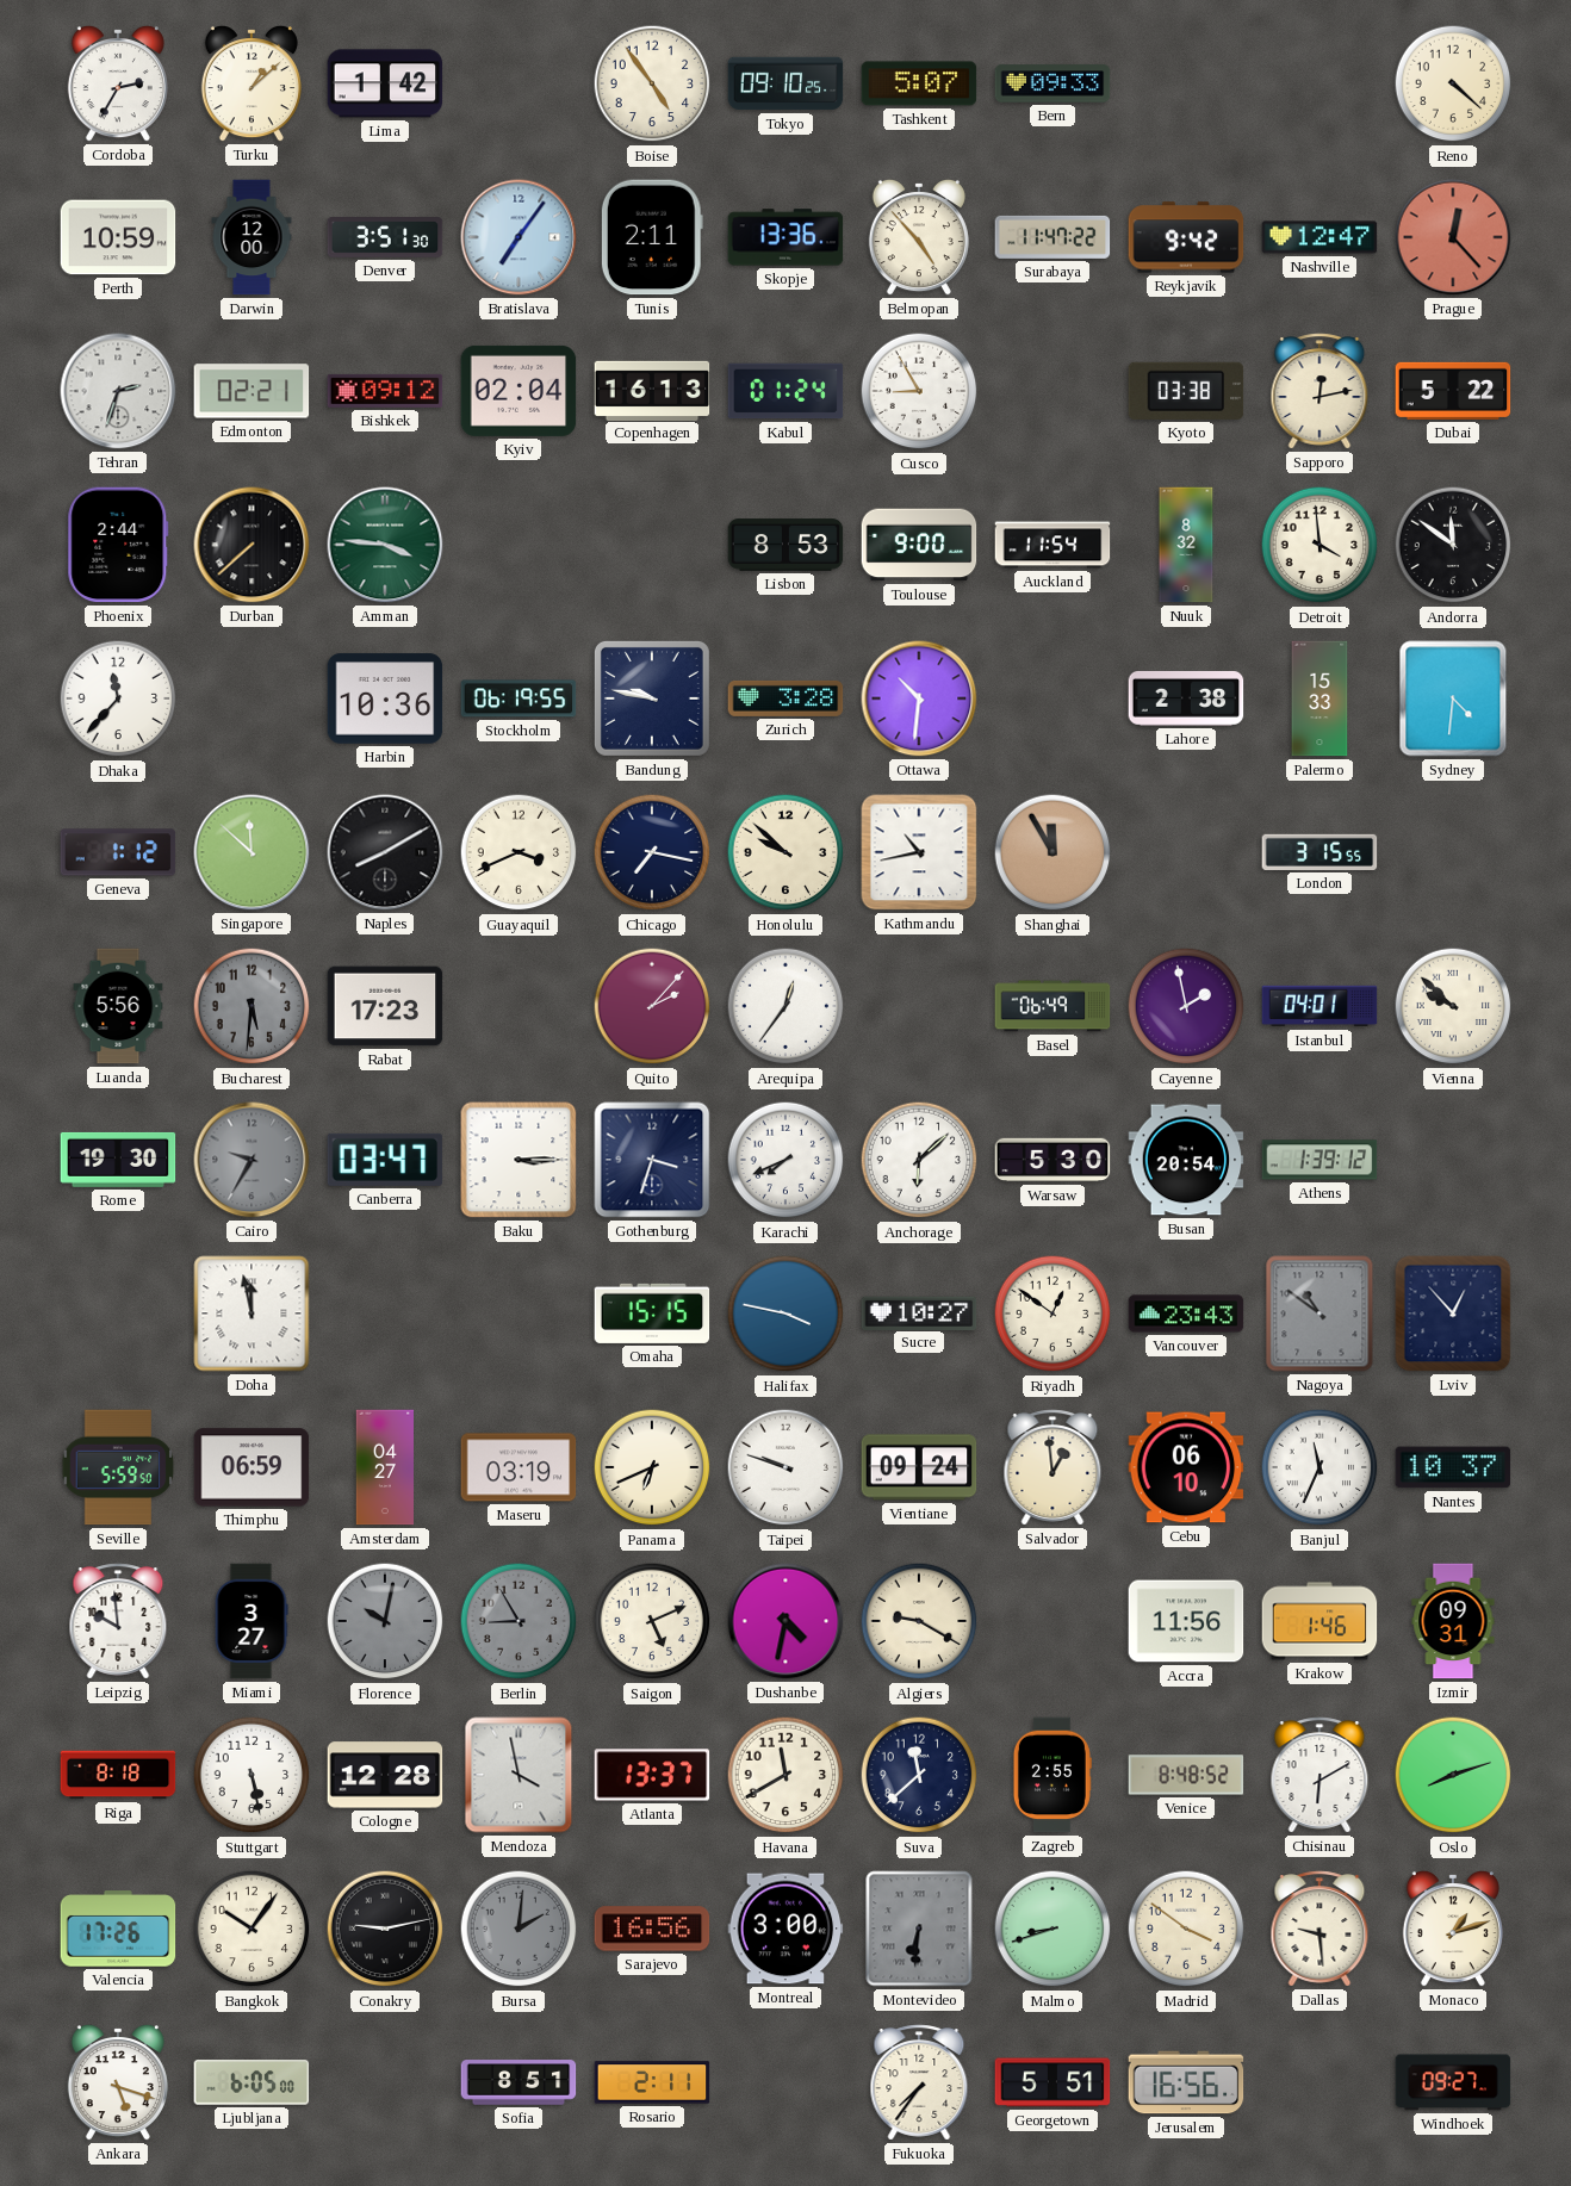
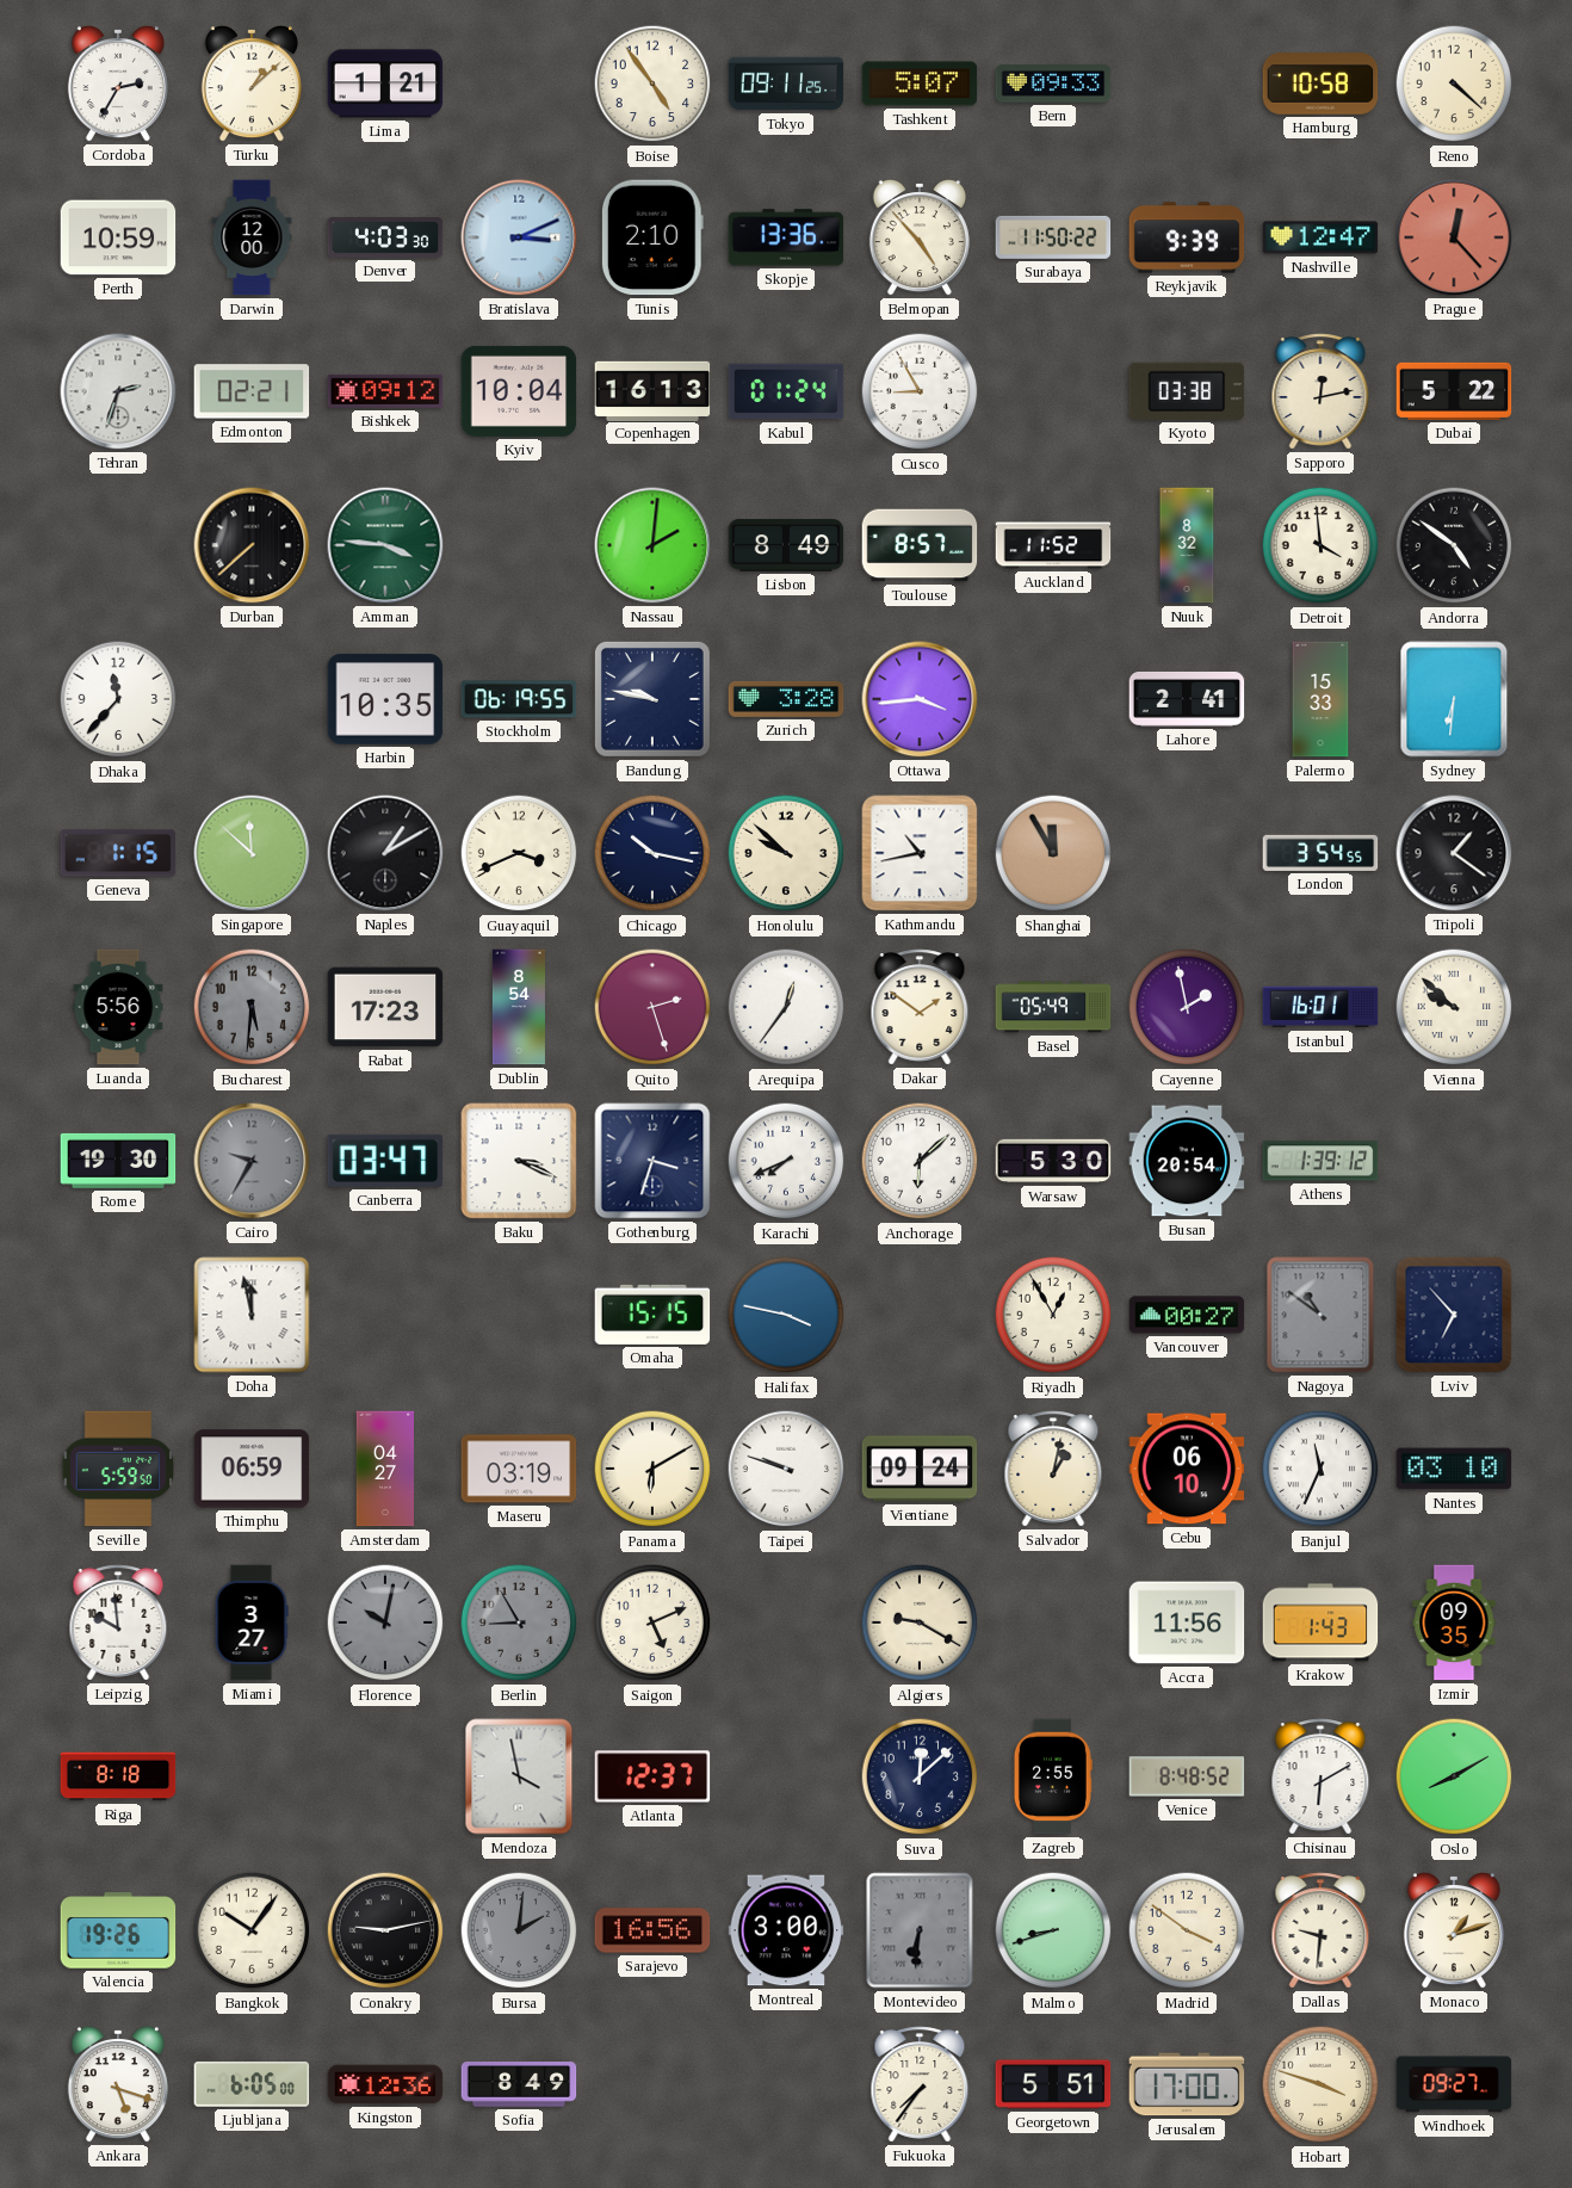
Lima: 1:42 -> 1:21
Tokyo: 09:10 -> 09:11
Hamburg: none -> 10:58
Denver: 3:51 -> 4:03
Bratislava: 7:06 -> 3:11
Tunis: 2:11 -> 2:10
Surabaya: 11:47 -> 11:50
Reykjavik: 9:42 -> 9:39
Kyiv: 02:04 -> 10:04
Phoenix: 2:44 -> none
Nassau: none -> 2:01
Lisbon: 8:53 -> 8:49
Toulouse: 9:00 -> 8:57
Auckland: 11:54 -> 11:52
Andorra: 11:51 -> 4:51
Harbin: 10:36 -> 10:35
Ottawa: 10:31 -> 3:44
Lahore: 2:38 -> 2:41
Sydney: 4:31 -> 6:31
Geneva: 1:12 -> 1:15
Naples: 8:10 -> 1:10
Chicago: 7:17 -> 10:17
London: 3:15 -> 3:54
Tripoli: none -> 1:21
Dublin: none -> 8:54
Quito: 2:07 -> 2:27
Dakar: none -> 1:51
Basel: 06:49 -> 05:49
Istanbul: 04:01 -> 16:01
Baku: 3:15 -> 3:19
Sucre: 10:27 -> none
Riyadh: 12:51 -> 12:55
Vancouver: 23:43 -> 00:27
Lviv: 12:53 -> 6:53
Panama: 6:41 -> 6:10
Salvador: 12:59 -> 1:02
Nantes: 10:37 -> 03:10
Dushanbe: 4:32 -> none
Krakow: 1:46 -> 1:43
Izmir: 09:31 -> 09:35
Stuttgart: 5:28 -> none
Cologne: 12:28 -> none
Atlanta: 13:37 -> 12:37
Havana: 11:40 -> none
Suva: 11:38 -> 12:08
Oslo: 8:12 -> 8:10
Valencia: 17:26 -> 19:26
Dallas: 9:29 -> 9:31
Kingston: none -> 12:36
Sofia: 8:51 -> 8:49
Rosario: 2:11 -> none
Jerusalem: 16:56 -> 17:00
Hobart: none -> 3:48
